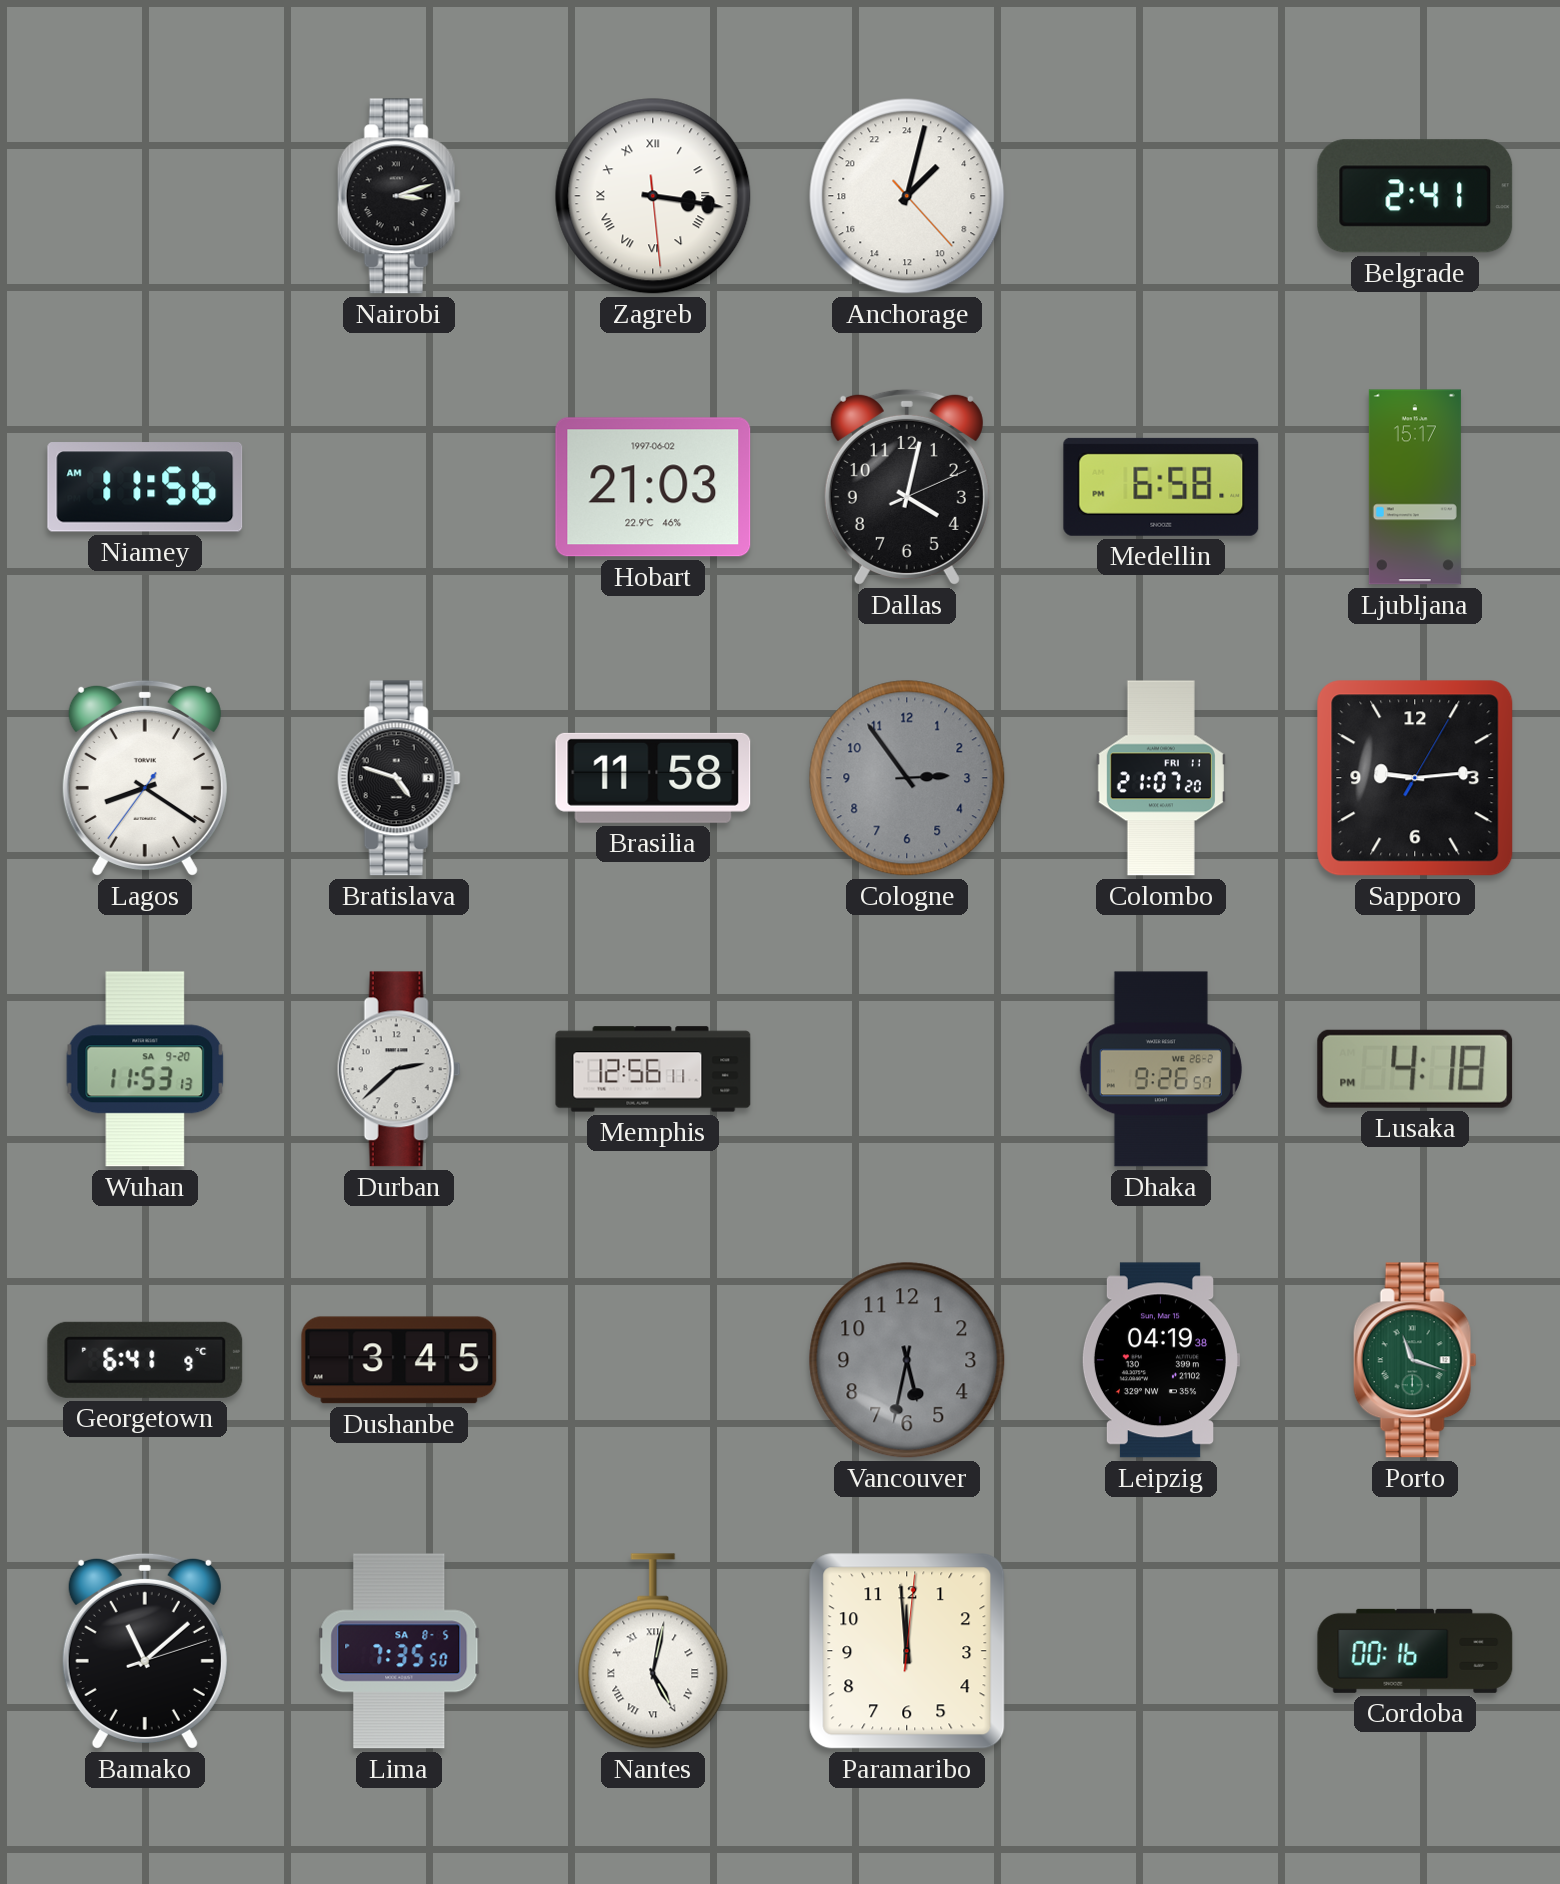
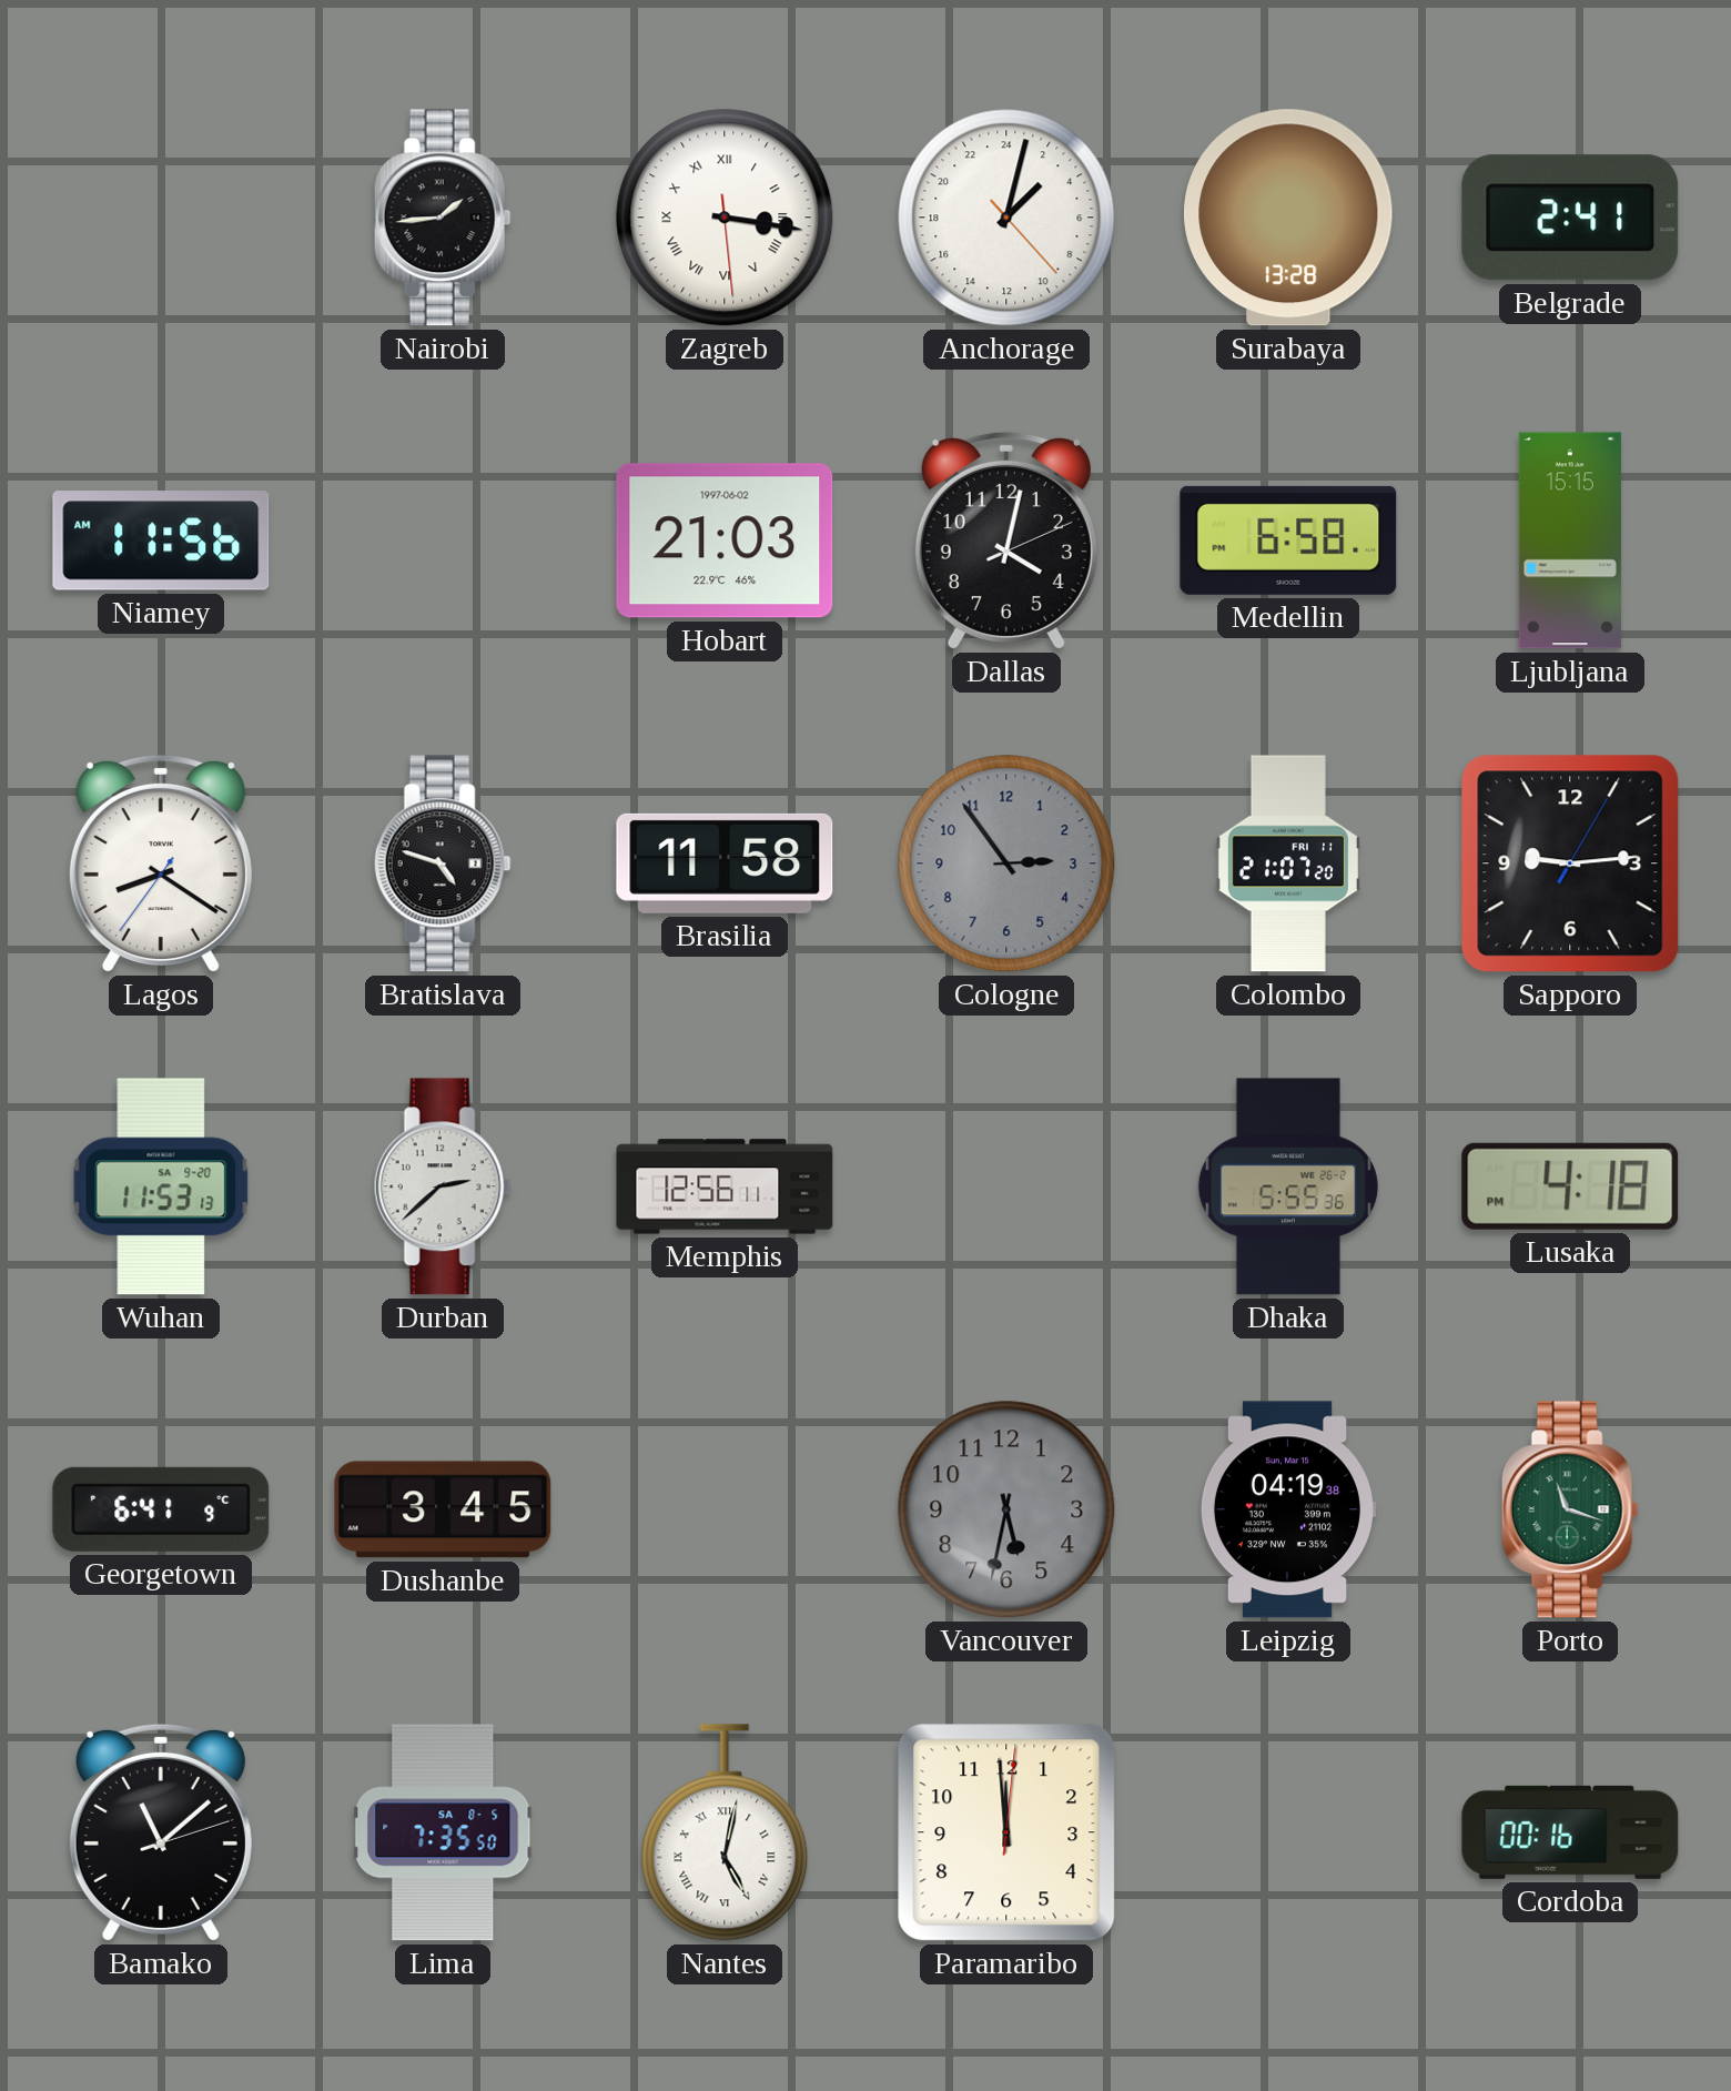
Nairobi: 3:12 -> 1:44
Surabaya: none -> 13:28
Ljubljana: 15:17 -> 15:15
Dhaka: 9:26 -> 5:55
